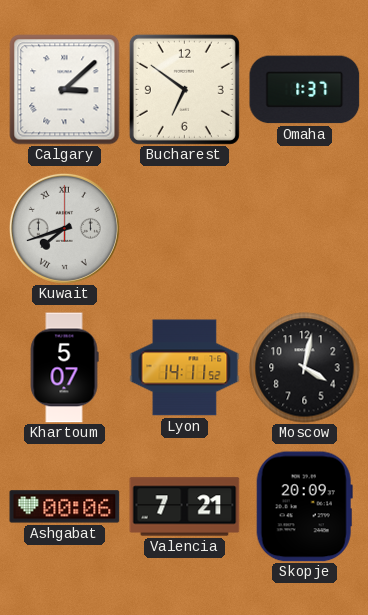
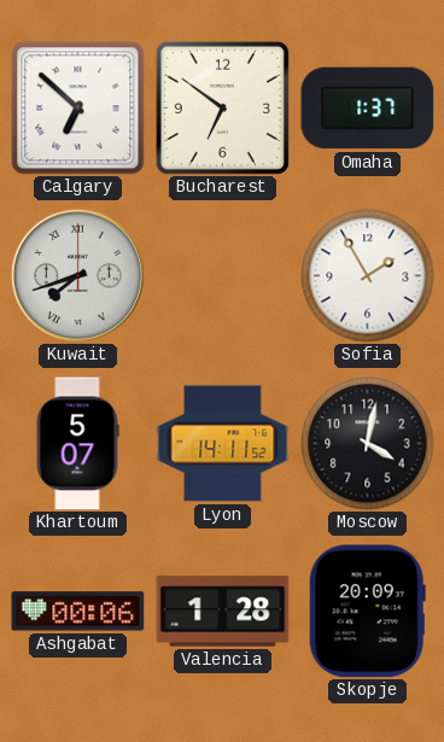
Calgary: 3:08 -> 6:52
Sofia: none -> 1:55
Valencia: 7:21 -> 1:28
